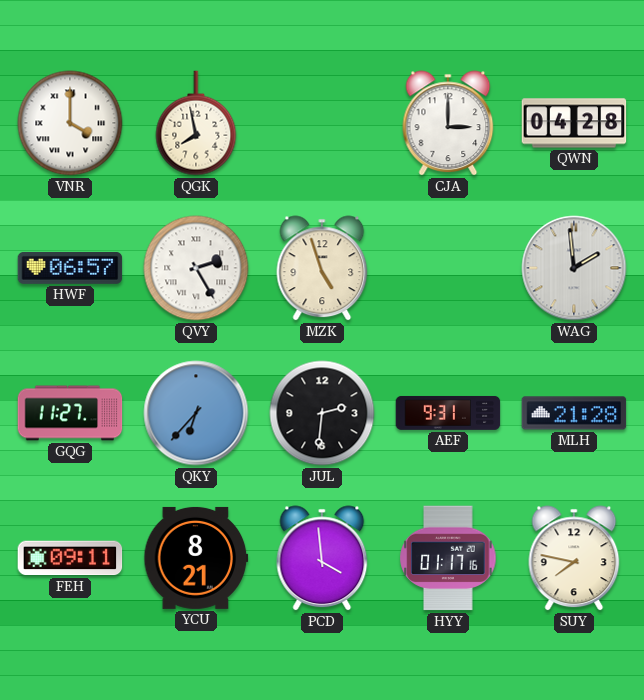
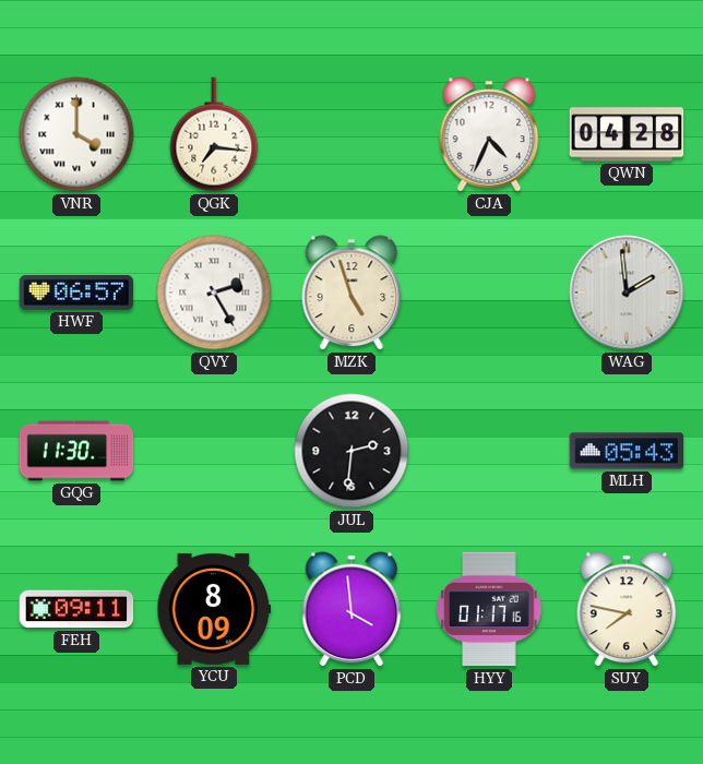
QGK: 7:58 -> 7:16
CJA: 3:00 -> 4:34
GQG: 11:27 -> 11:30
QKY: 6:37 -> none
AEF: 9:31 -> none
MLH: 21:28 -> 05:43
YCU: 8:21 -> 8:09
